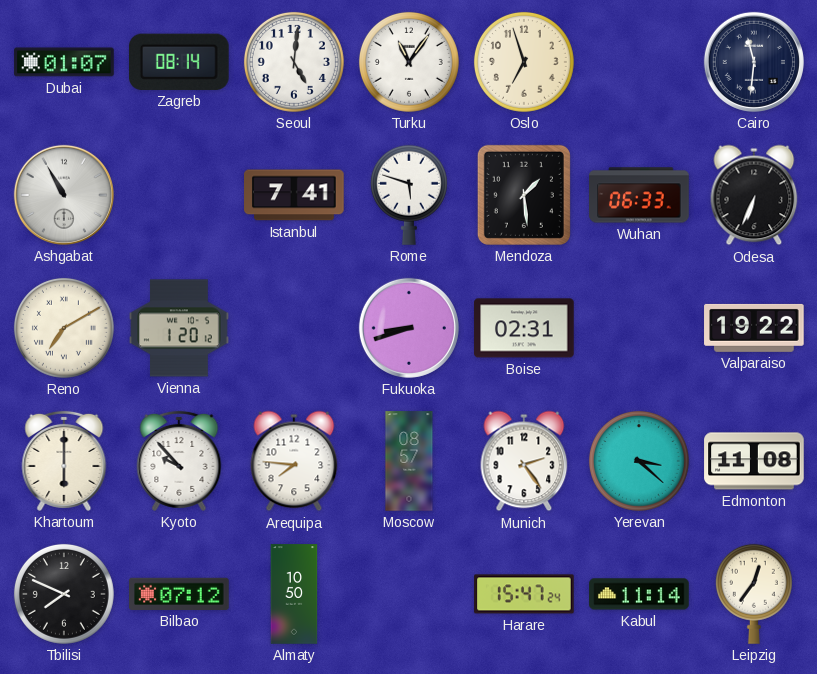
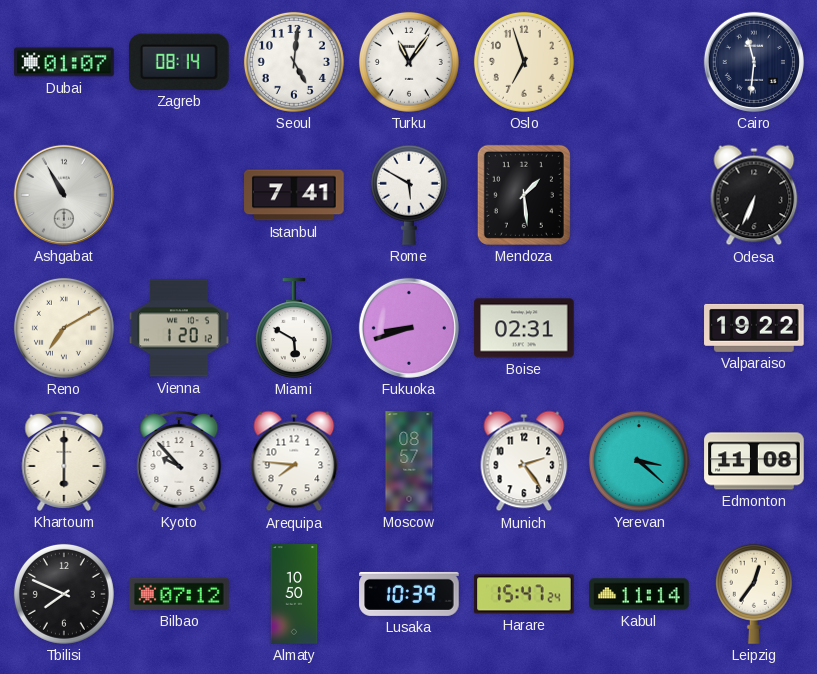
Rome: 5:48 -> 5:50
Wuhan: 06:33 -> none
Miami: none -> 5:50
Lusaka: none -> 10:39
